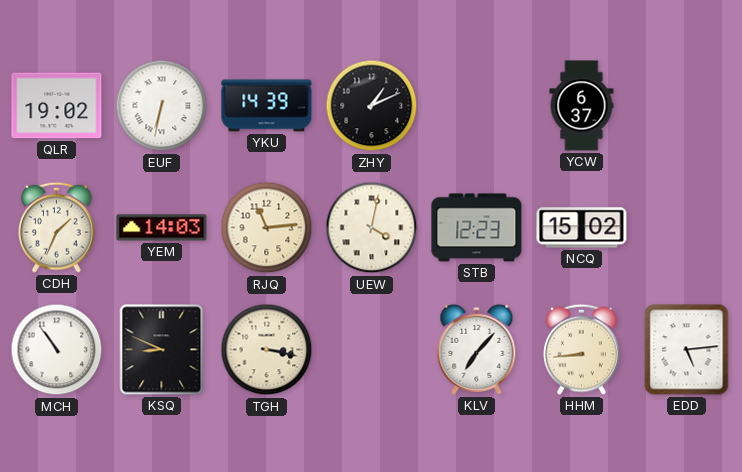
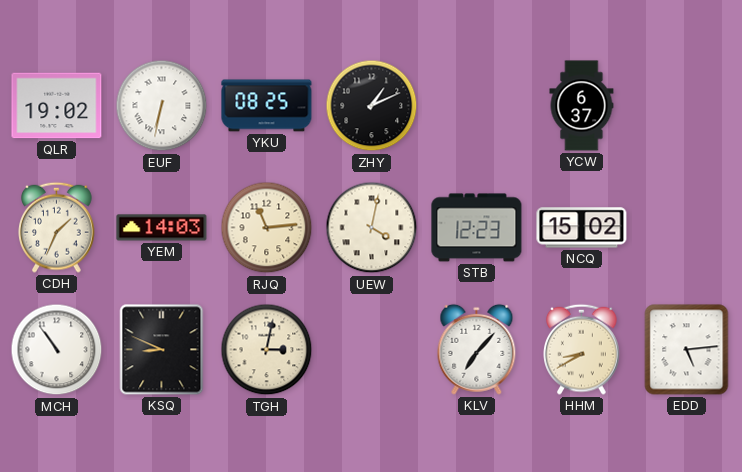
YKU: 14:39 -> 08:25
TGH: 3:17 -> 3:02
HHM: 8:44 -> 8:40
